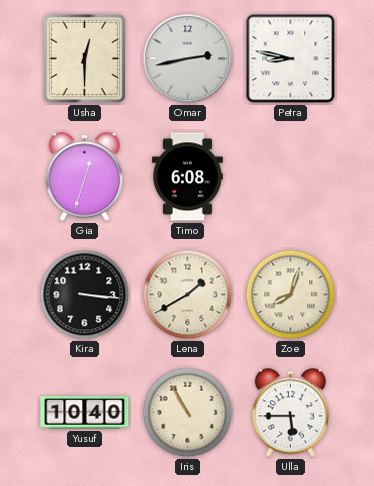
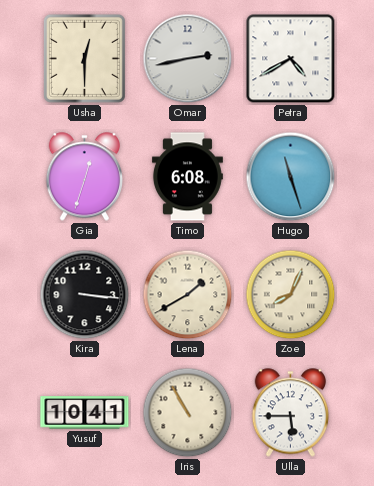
Petra: 8:47 -> 4:40
Hugo: none -> 11:27
Zoe: 8:03 -> 8:04
Yusuf: 10:40 -> 10:41
